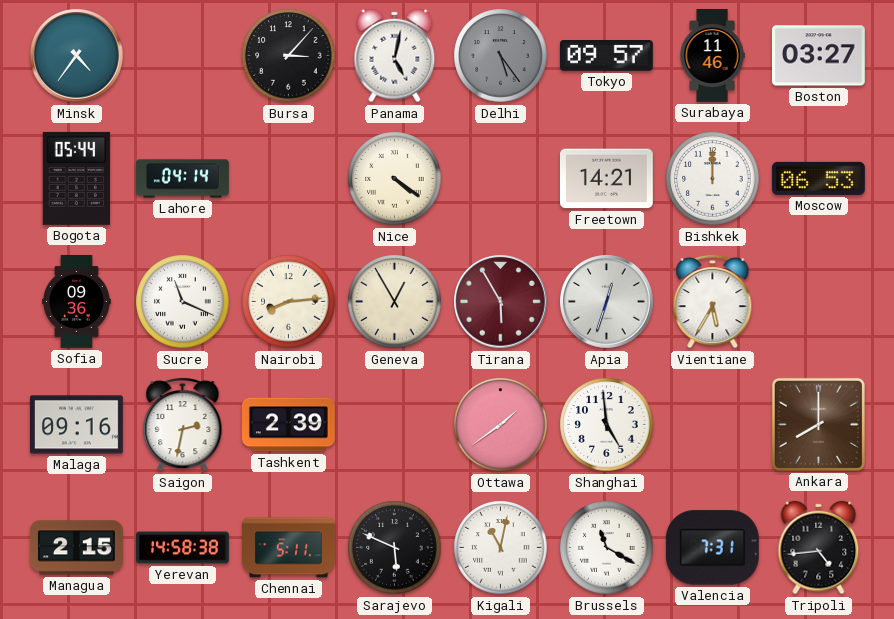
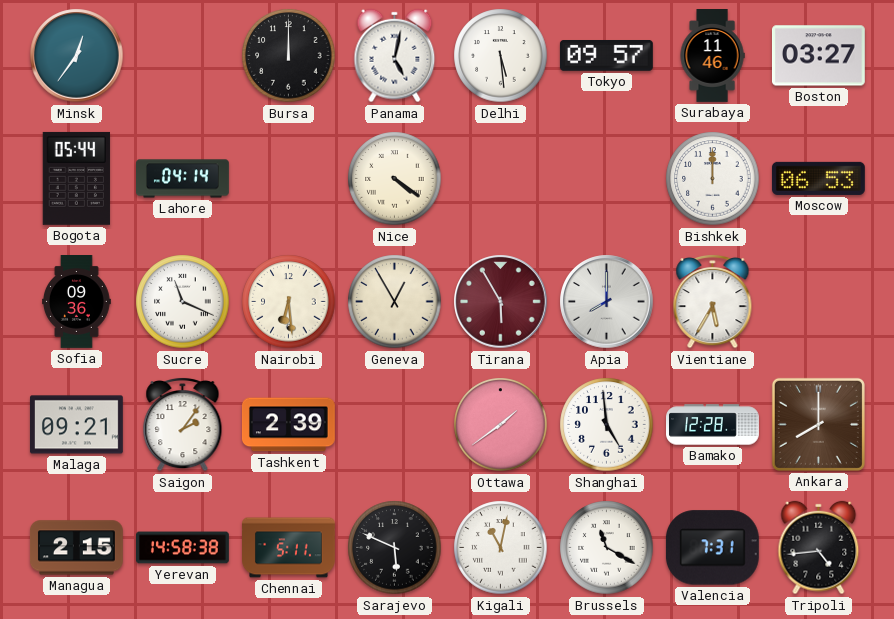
Minsk: 4:36 -> 12:36
Bursa: 3:07 -> 12:00
Delhi: 5:24 -> 5:29
Delhi dial: grey -> white
Freetown: 14:21 -> none
Nairobi: 8:14 -> 6:29
Apia: 12:33 -> 8:00
Malaga: 09:16 -> 09:21
Saigon: 2:32 -> 2:06
Bamako: none -> 12:28
